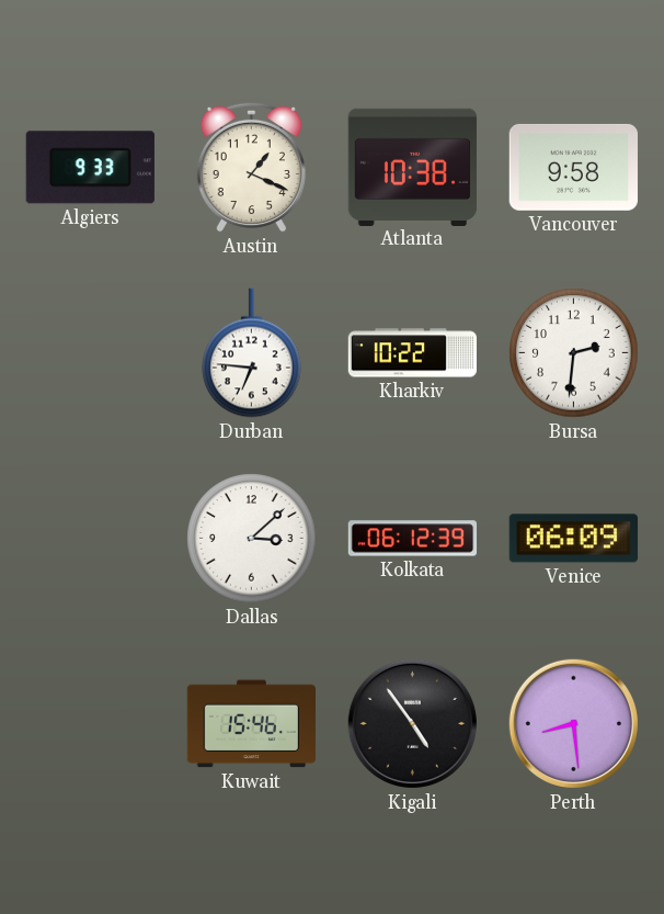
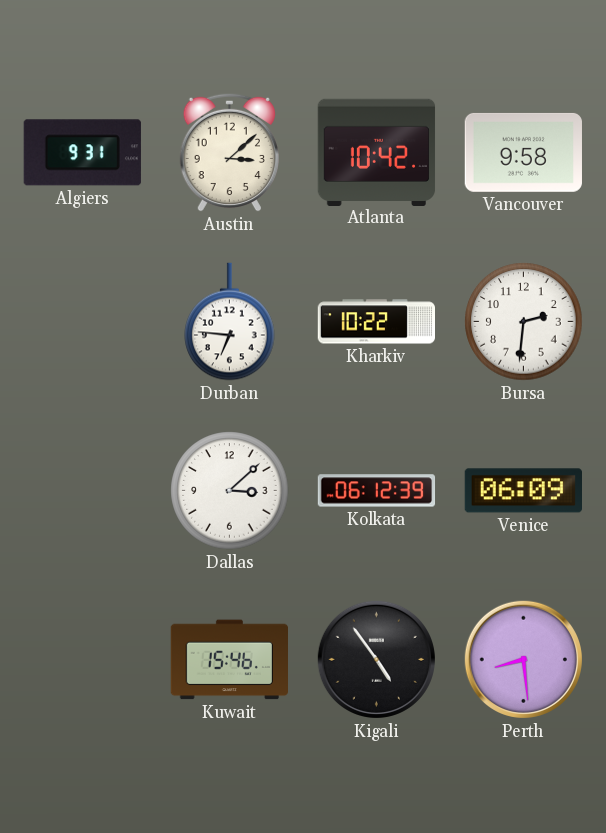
Algiers: 9:33 -> 9:31
Austin: 1:19 -> 3:08
Atlanta: 10:38 -> 10:42
